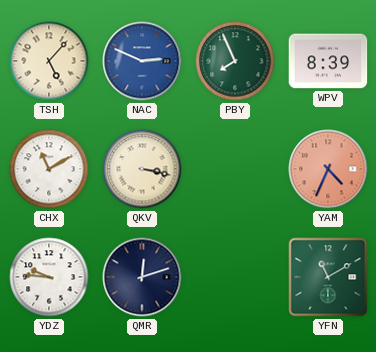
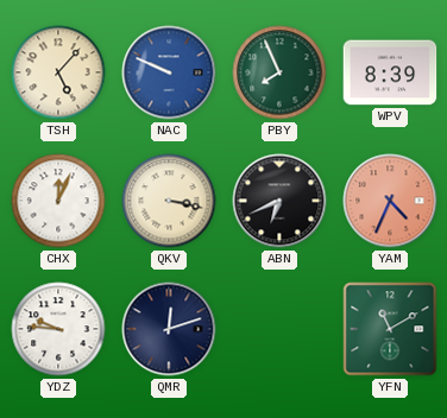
NAC: 2:49 -> 9:49
CHX: 11:10 -> 12:04
ABN: none -> 6:41
